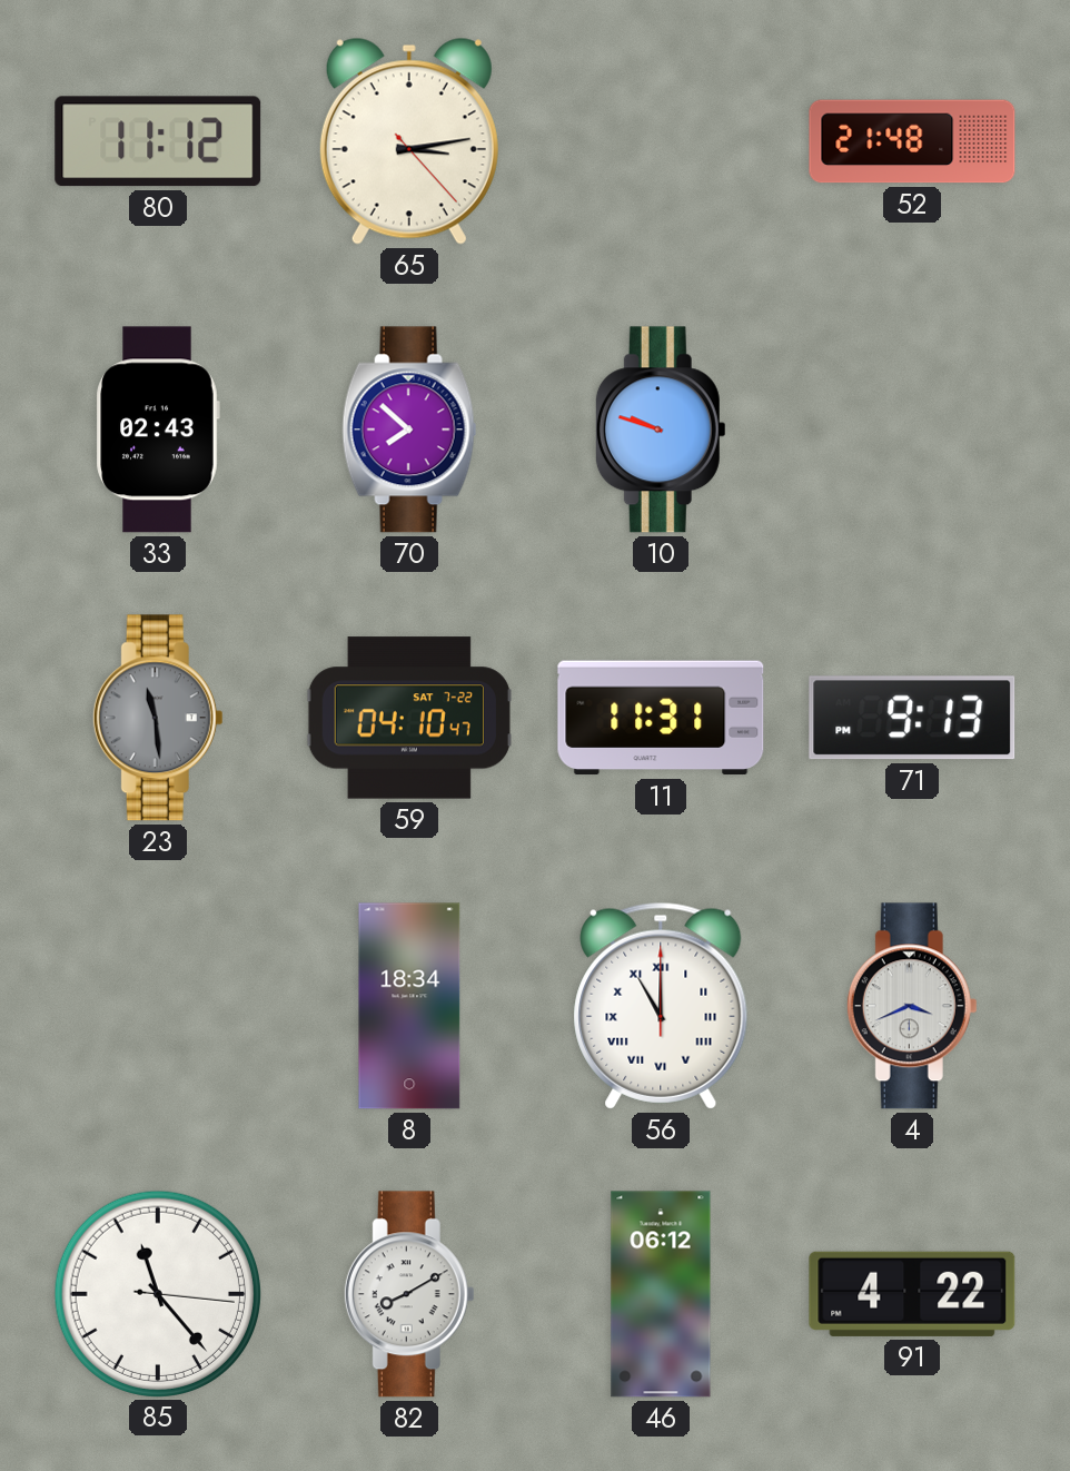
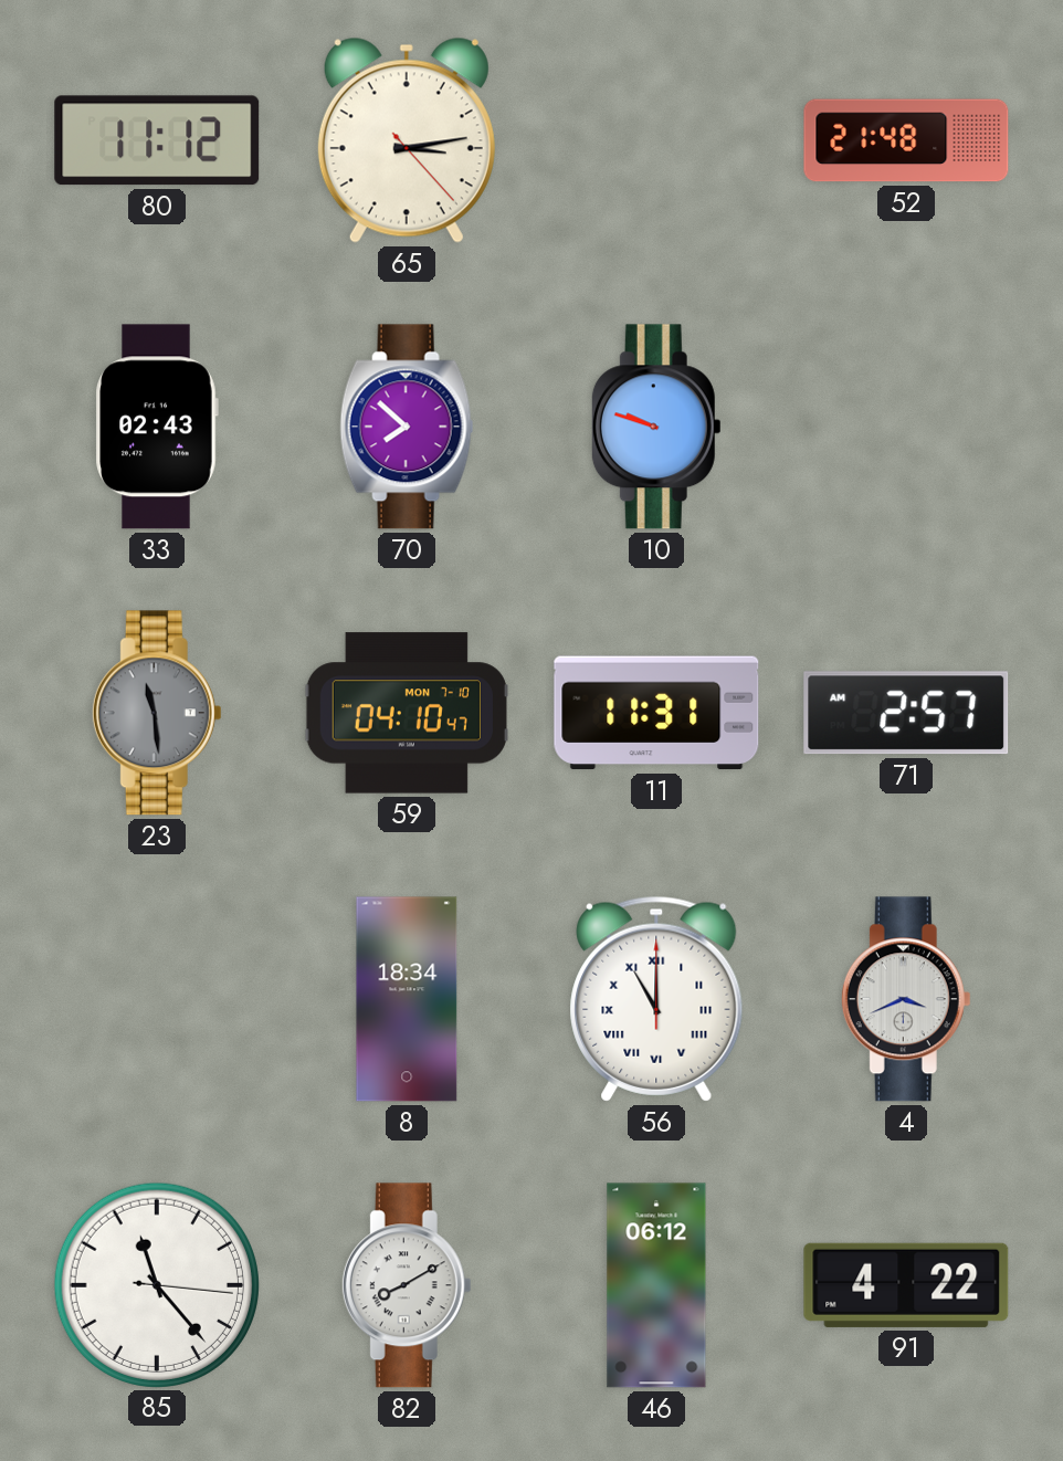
59 date: SAT 7-22 -> MON 7-10
71: 9:13 -> 2:57
